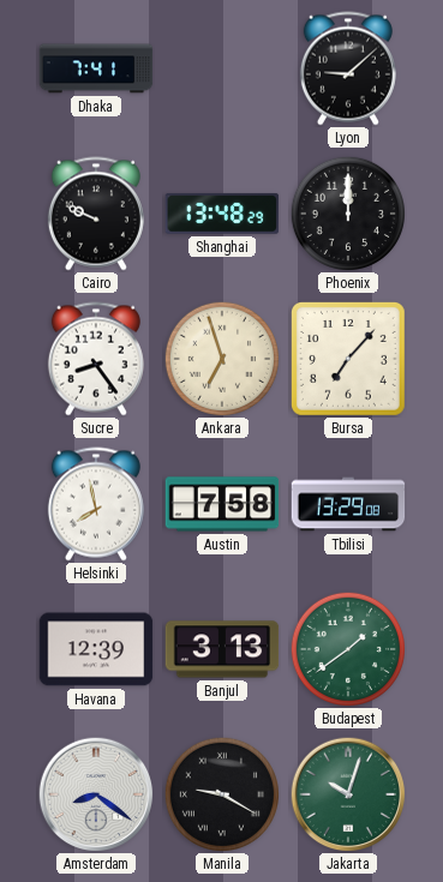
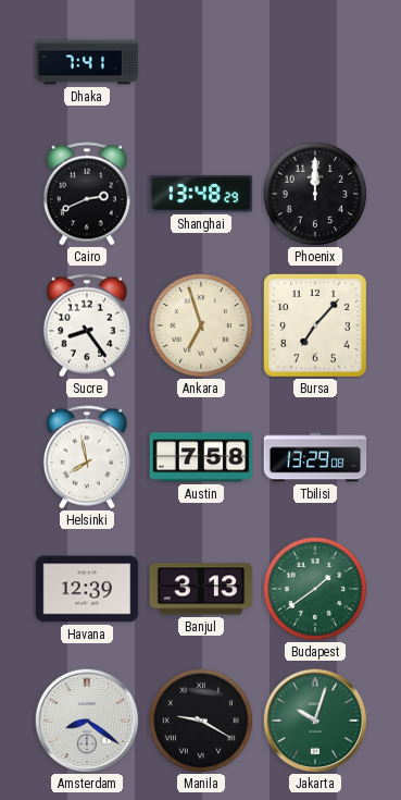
Lyon: 9:08 -> none
Cairo: 9:49 -> 2:41
